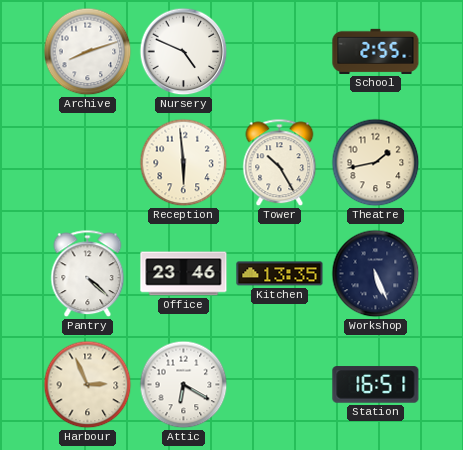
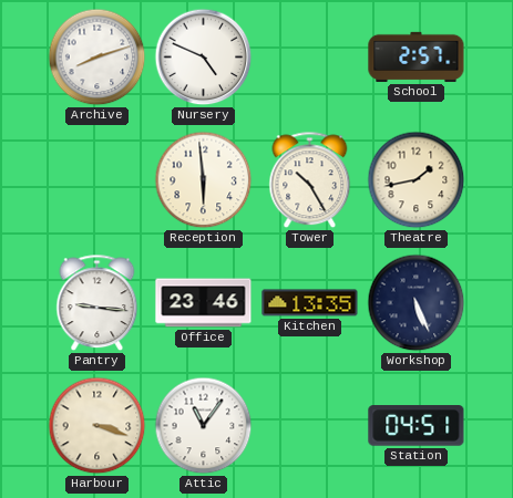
School: 2:55 -> 2:57
Pantry: 4:22 -> 9:16
Harbour: 2:56 -> 3:18
Attic: 6:20 -> 11:06
Station: 16:51 -> 04:51
